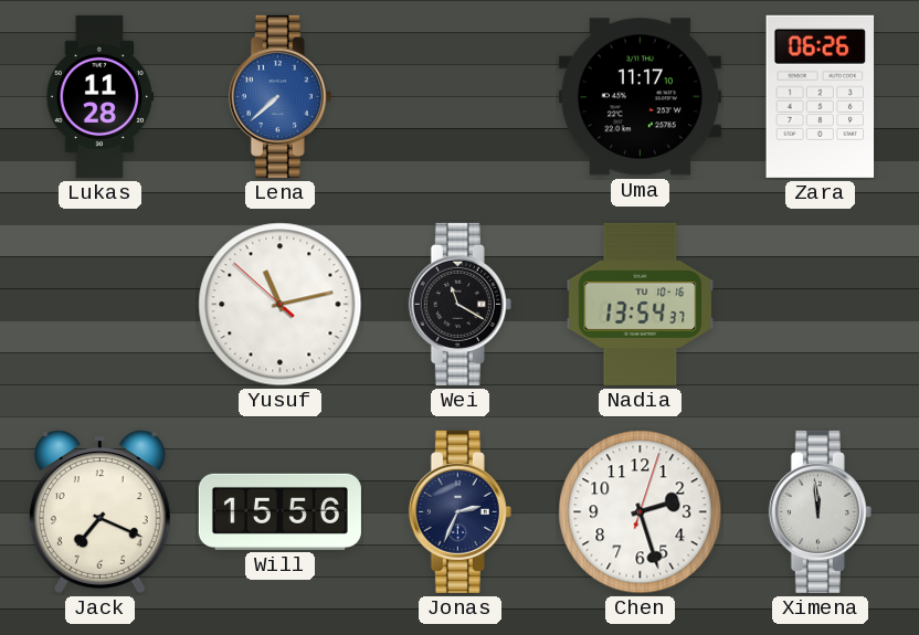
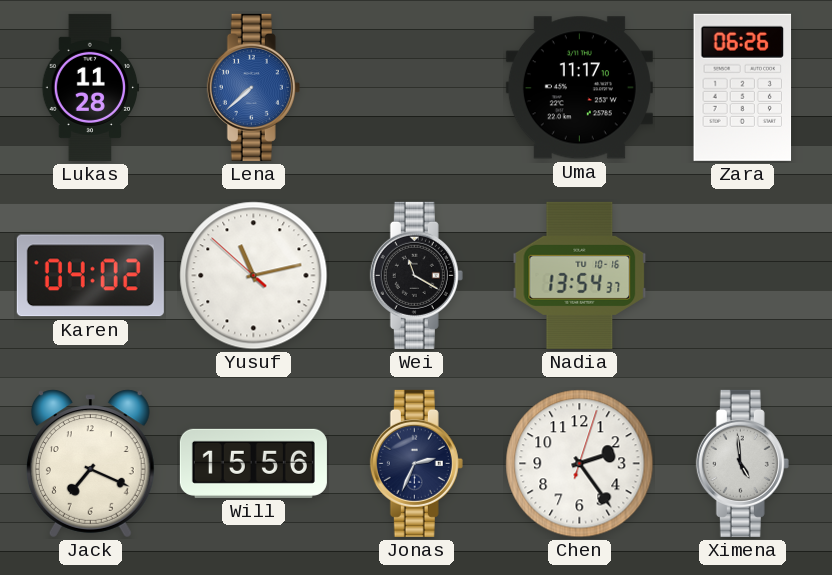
Karen: none -> 04:02
Chen: 2:27 -> 2:24
Ximena: 11:59 -> 4:59
